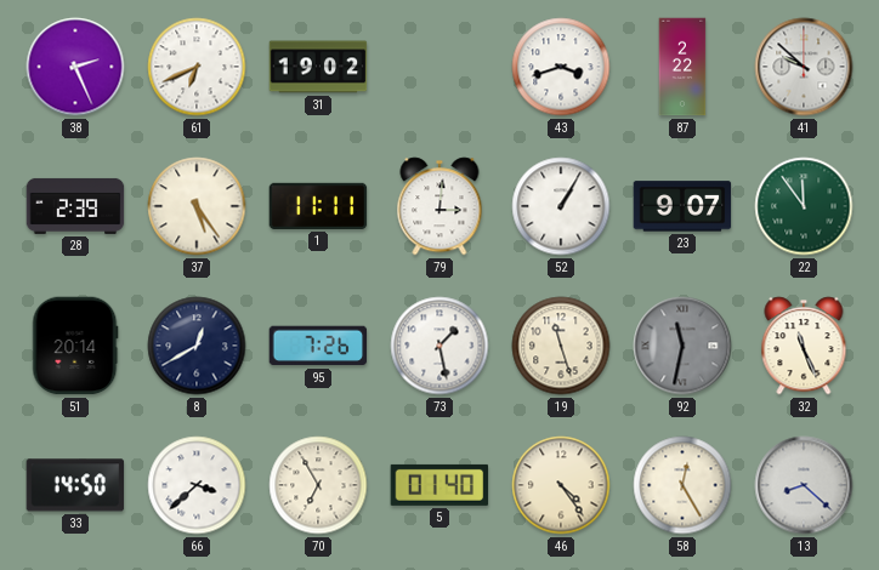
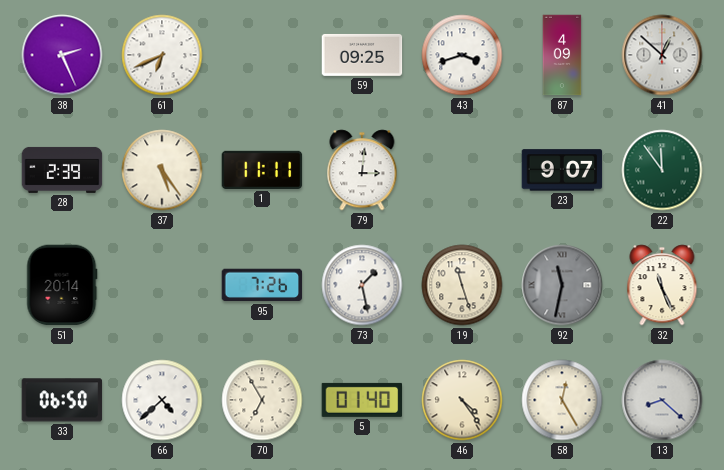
31: 19:02 -> none
59: none -> 09:25
87: 2:22 -> 4:09
41: 9:52 -> 12:52
52: 1:05 -> none
8: 12:40 -> none
33: 14:50 -> 06:50
66: 3:38 -> 4:38
